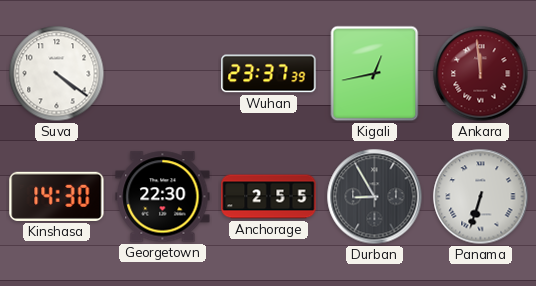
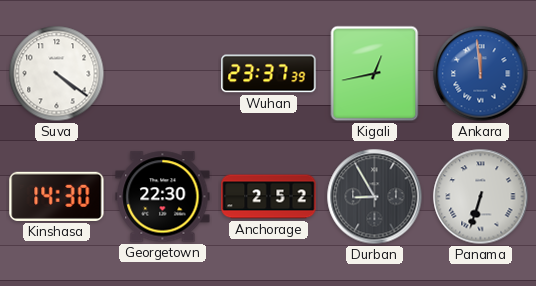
Ankara dial: burgundy -> blue
Anchorage: 2:55 -> 2:52
